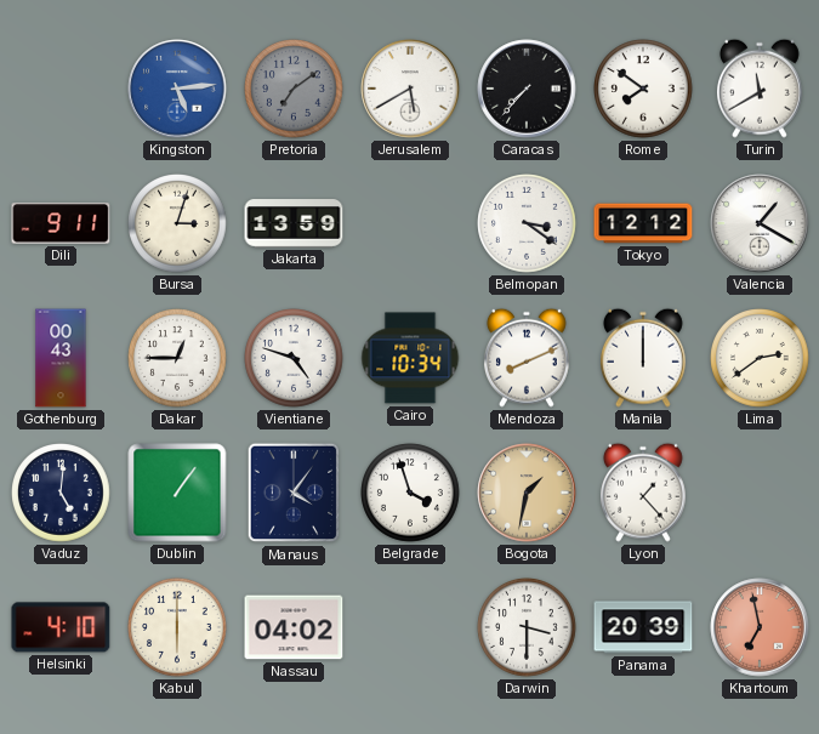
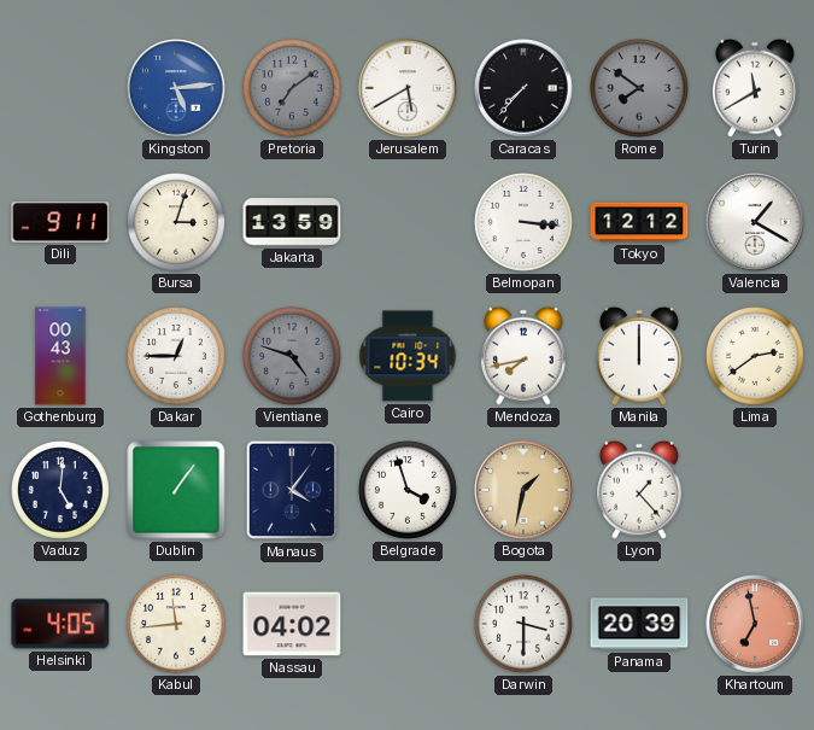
Rome dial: white -> grey
Belmopan: 3:21 -> 3:16
Vientiane dial: white -> grey
Mendoza: 8:11 -> 7:43
Helsinki: 4:10 -> 4:05
Kabul: 6:00 -> 11:44
